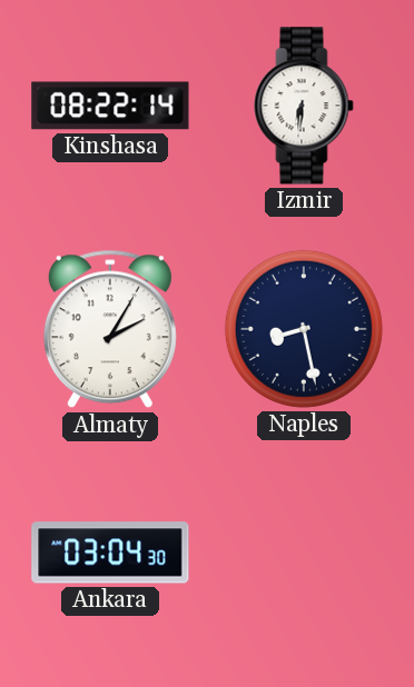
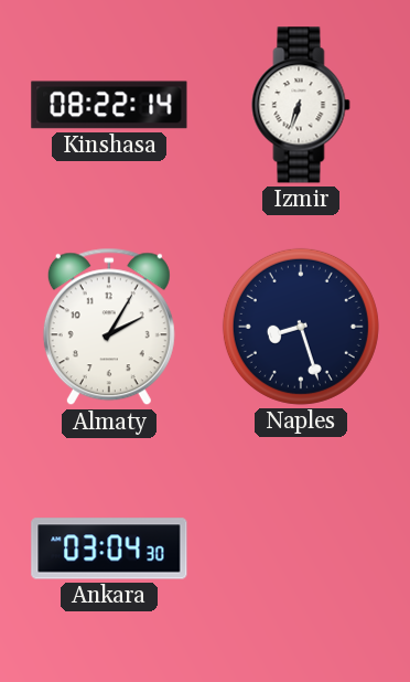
Izmir: 6:31 -> 6:33
Naples: 8:28 -> 8:27
